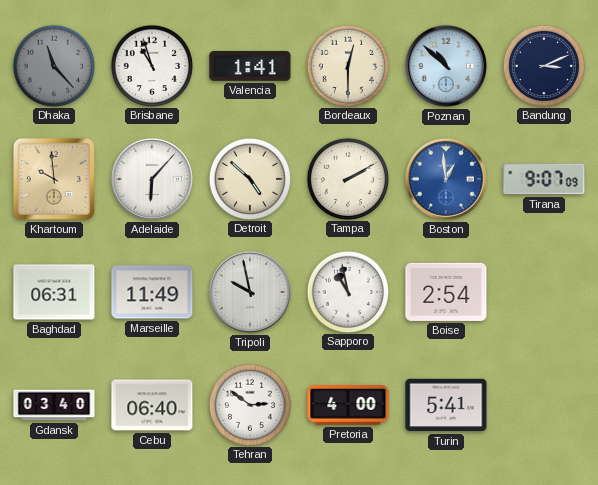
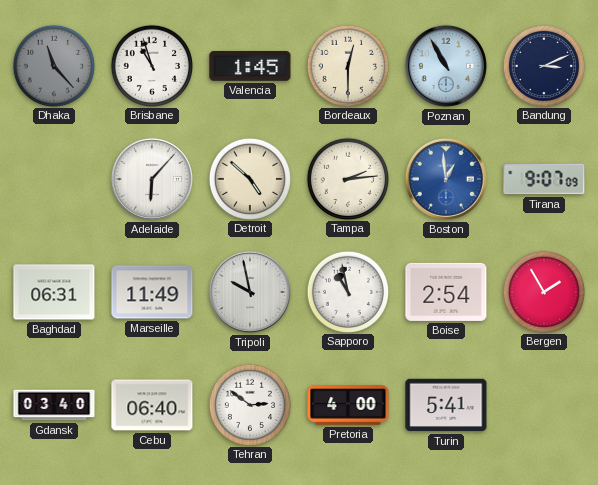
Valencia: 1:41 -> 1:45
Poznan: 10:52 -> 10:55
Khartoum: 9:59 -> none
Tampa: 2:10 -> 2:14
Bergen: none -> 1:55
